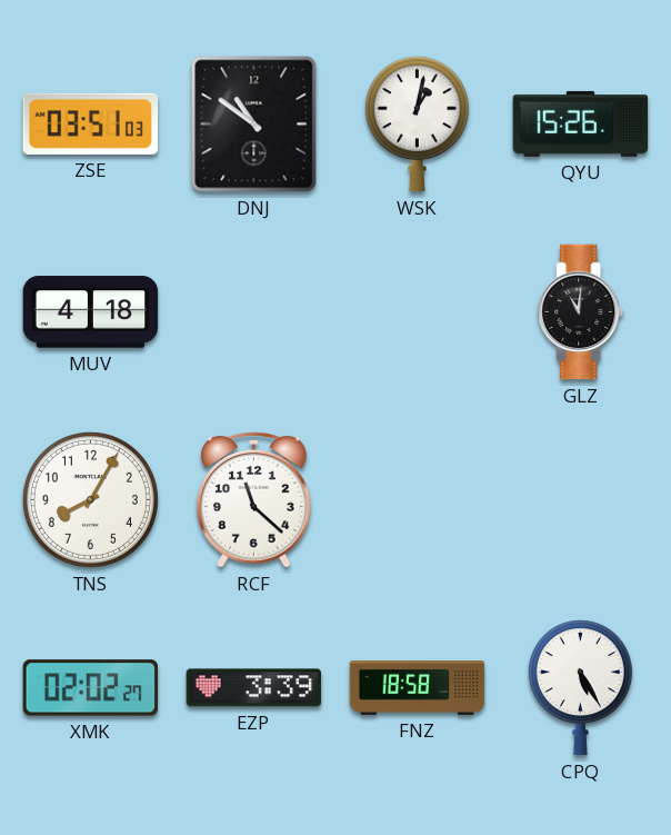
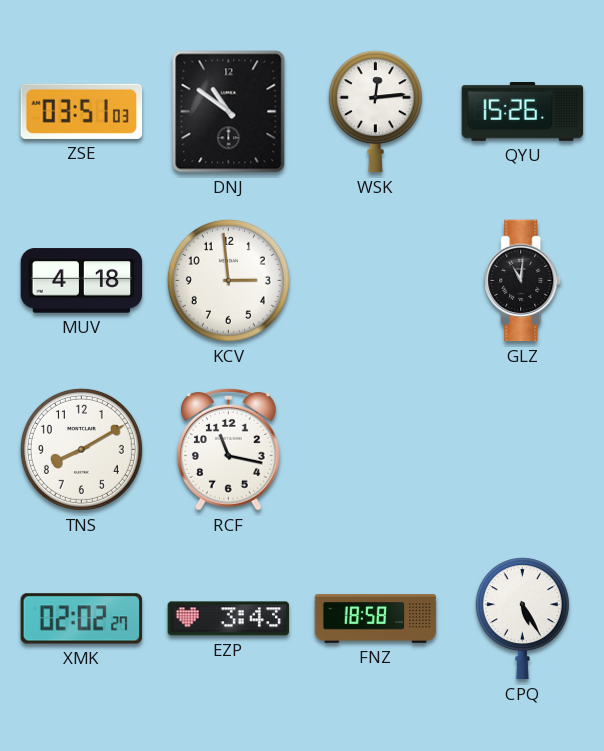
WSK: 1:02 -> 12:14
KCV: none -> 2:59
TNS: 8:05 -> 8:10
RCF: 11:22 -> 11:17
EZP: 3:39 -> 3:43
